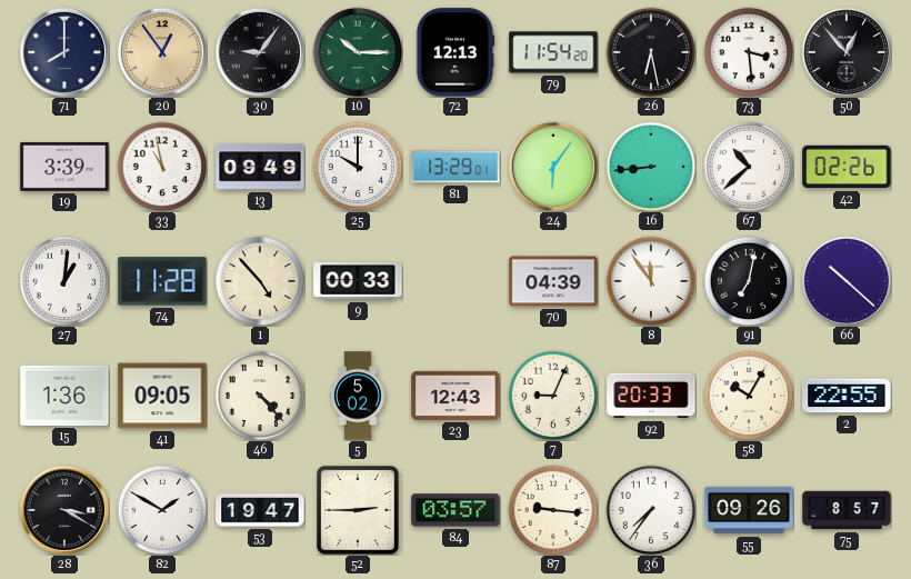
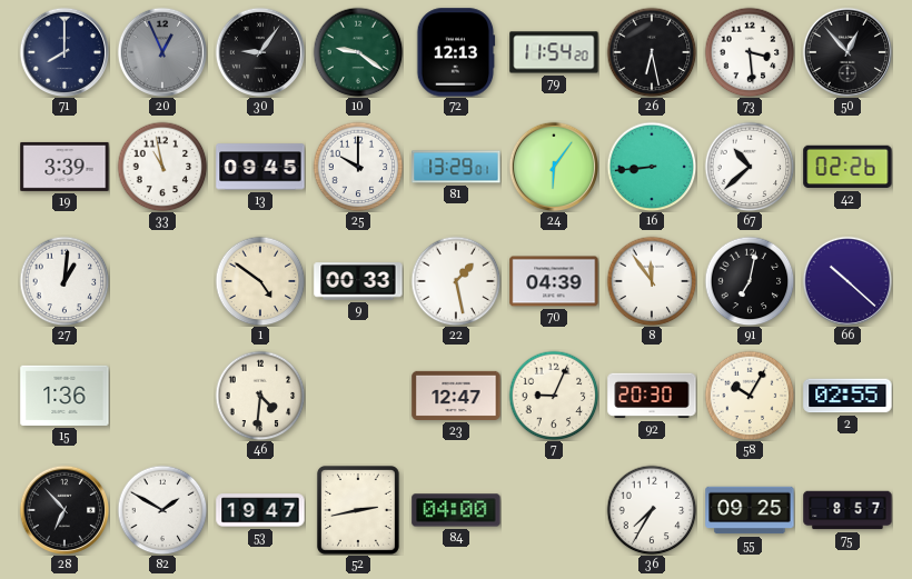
20: 12:54 -> 12:56
20 dial: champagne -> grey
10: 10:15 -> 9:21
13: 09:49 -> 09:45
74: 11:28 -> none
1: 4:53 -> 4:51
22: none -> 1:28
41: 09:05 -> none
46: 4:23 -> 4:31
5: 5:02 -> none
23: 12:43 -> 12:47
92: 20:33 -> 20:30
2: 22:55 -> 02:55
28: 3:20 -> 6:53
52: 2:45 -> 2:43
84: 03:57 -> 04:00
87: 9:16 -> none
36: 7:36 -> 7:35
55: 09:26 -> 09:25
